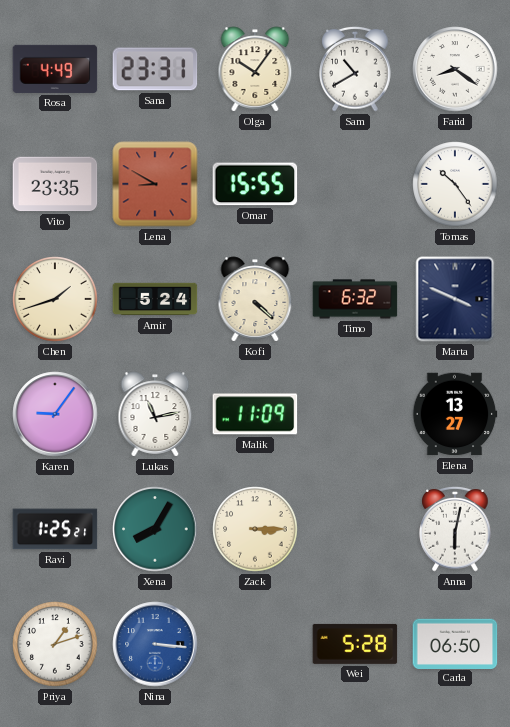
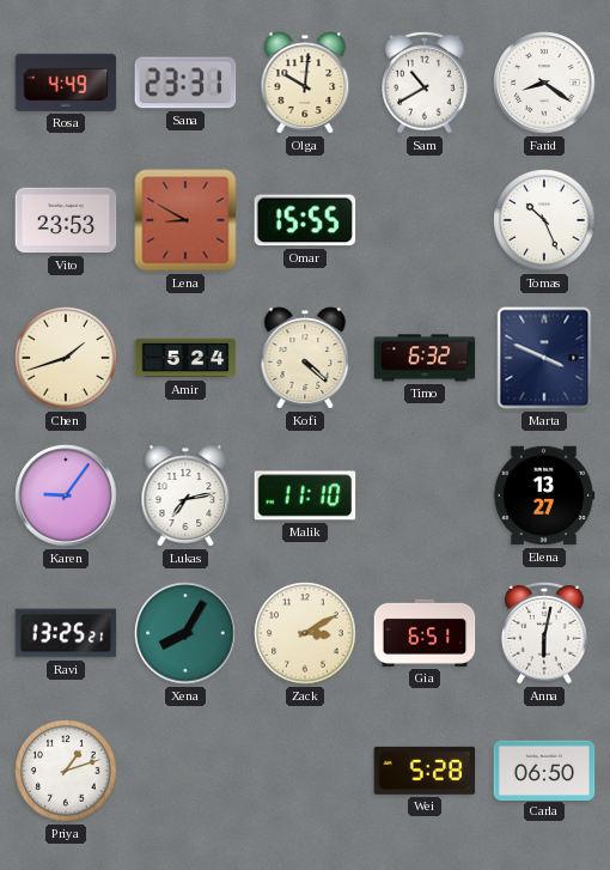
Olga: 10:06 -> 10:01
Vito: 23:35 -> 23:53
Tomas: 10:24 -> 10:26
Lukas: 11:13 -> 7:13
Malik: 11:09 -> 11:10
Ravi: 1:25 -> 13:25
Zack: 3:15 -> 3:10
Gia: none -> 6:51
Nina: 3:16 -> none
